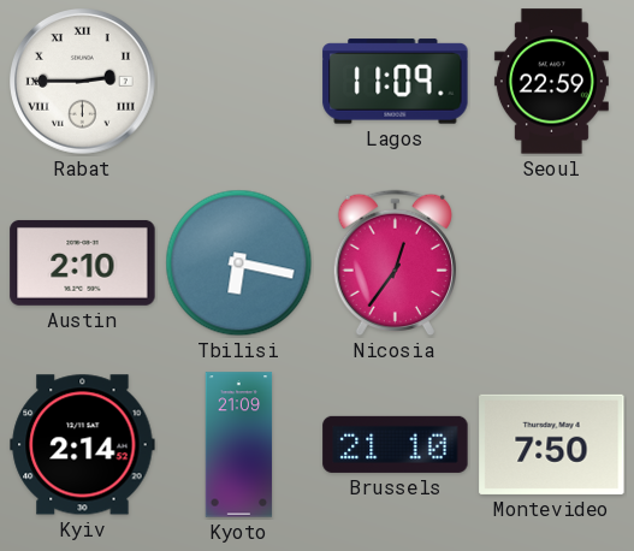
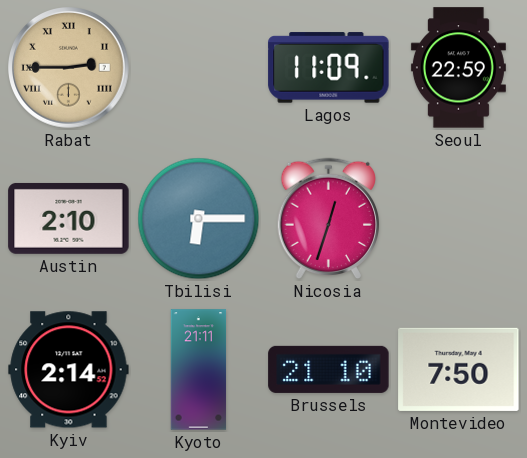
Rabat dial: white -> champagne
Tbilisi: 6:17 -> 6:15
Nicosia: 12:36 -> 12:33
Kyoto: 21:09 -> 21:11
